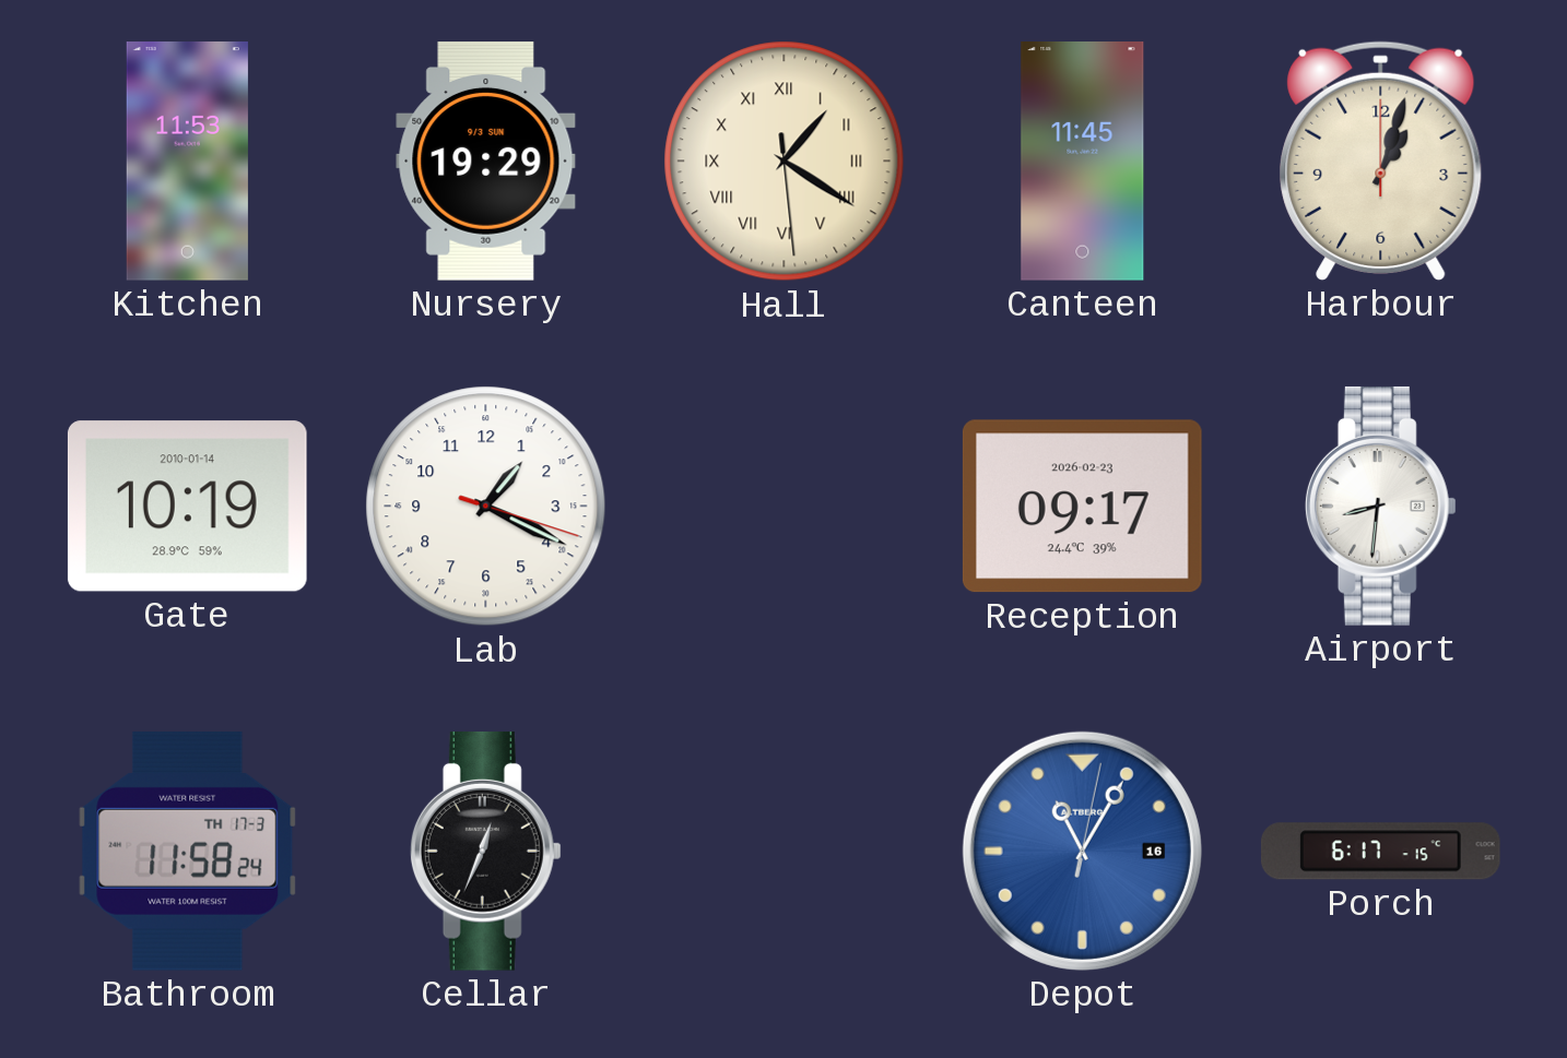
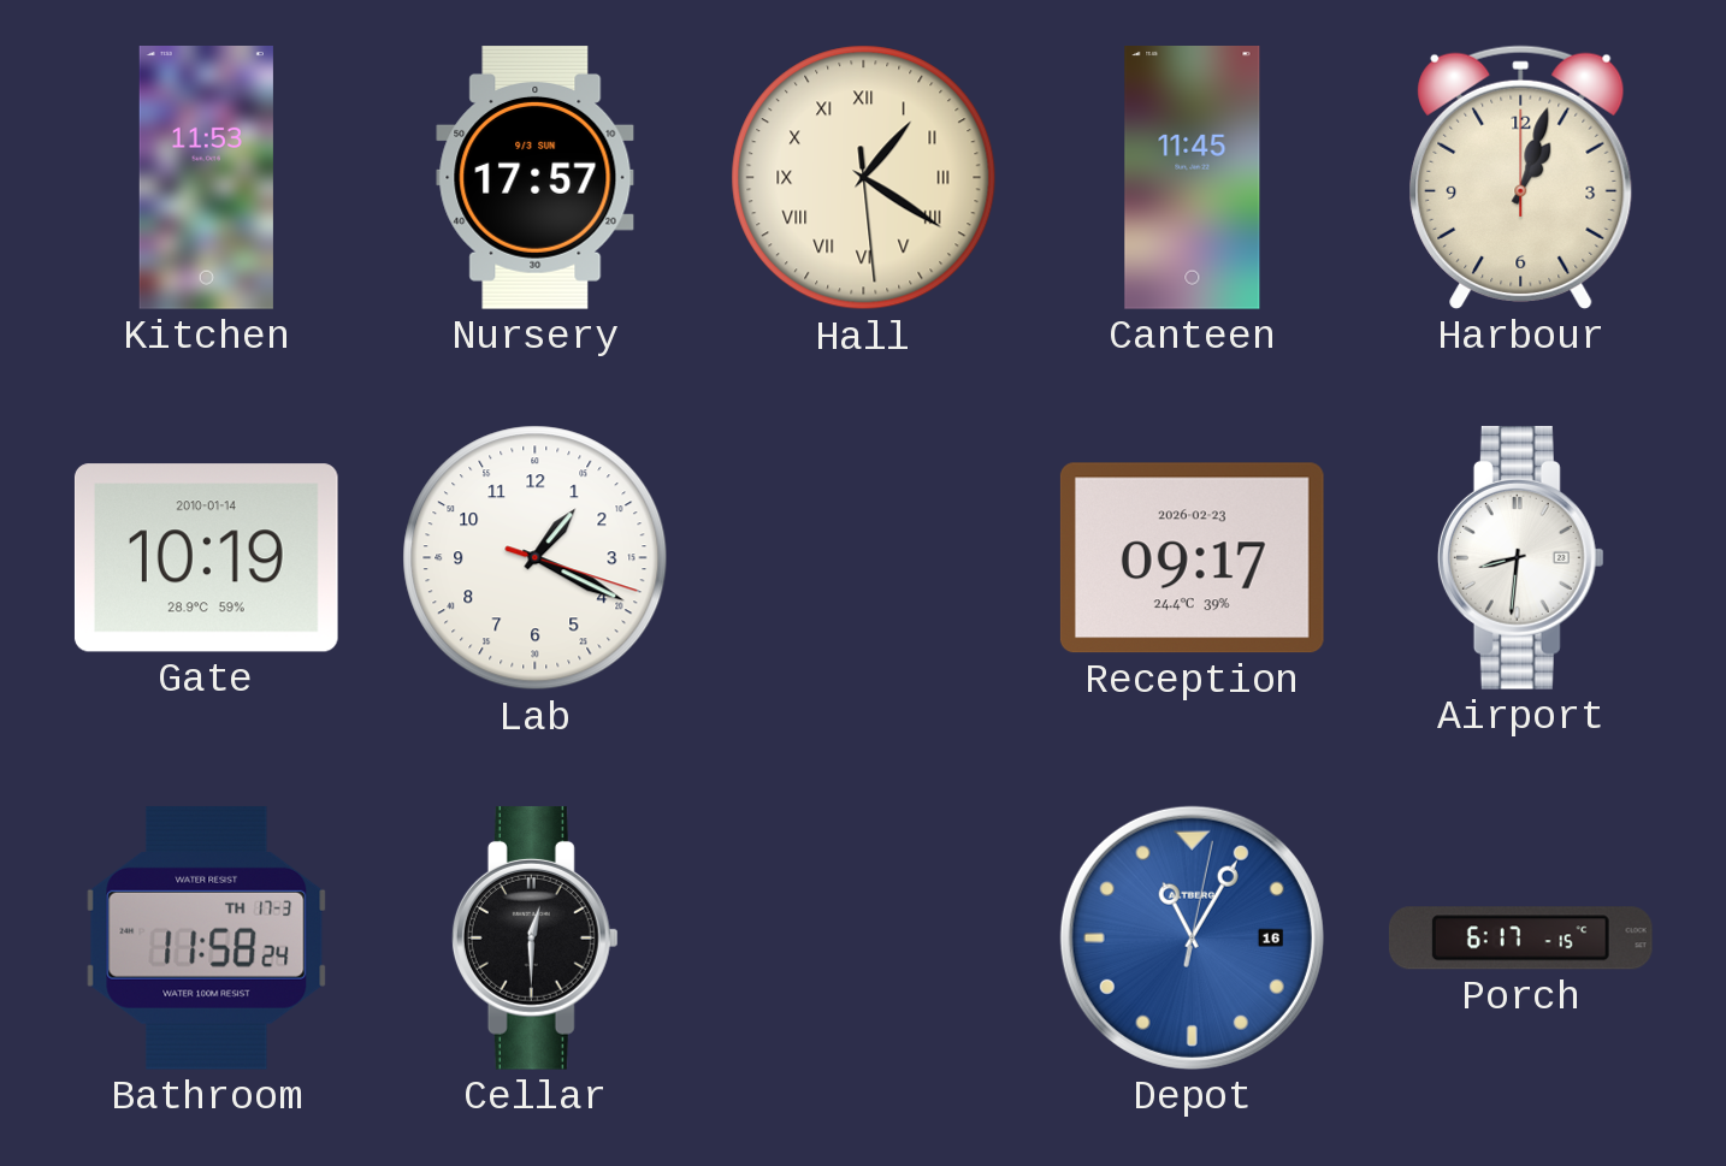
Nursery: 19:29 -> 17:57
Cellar: 12:34 -> 12:30
